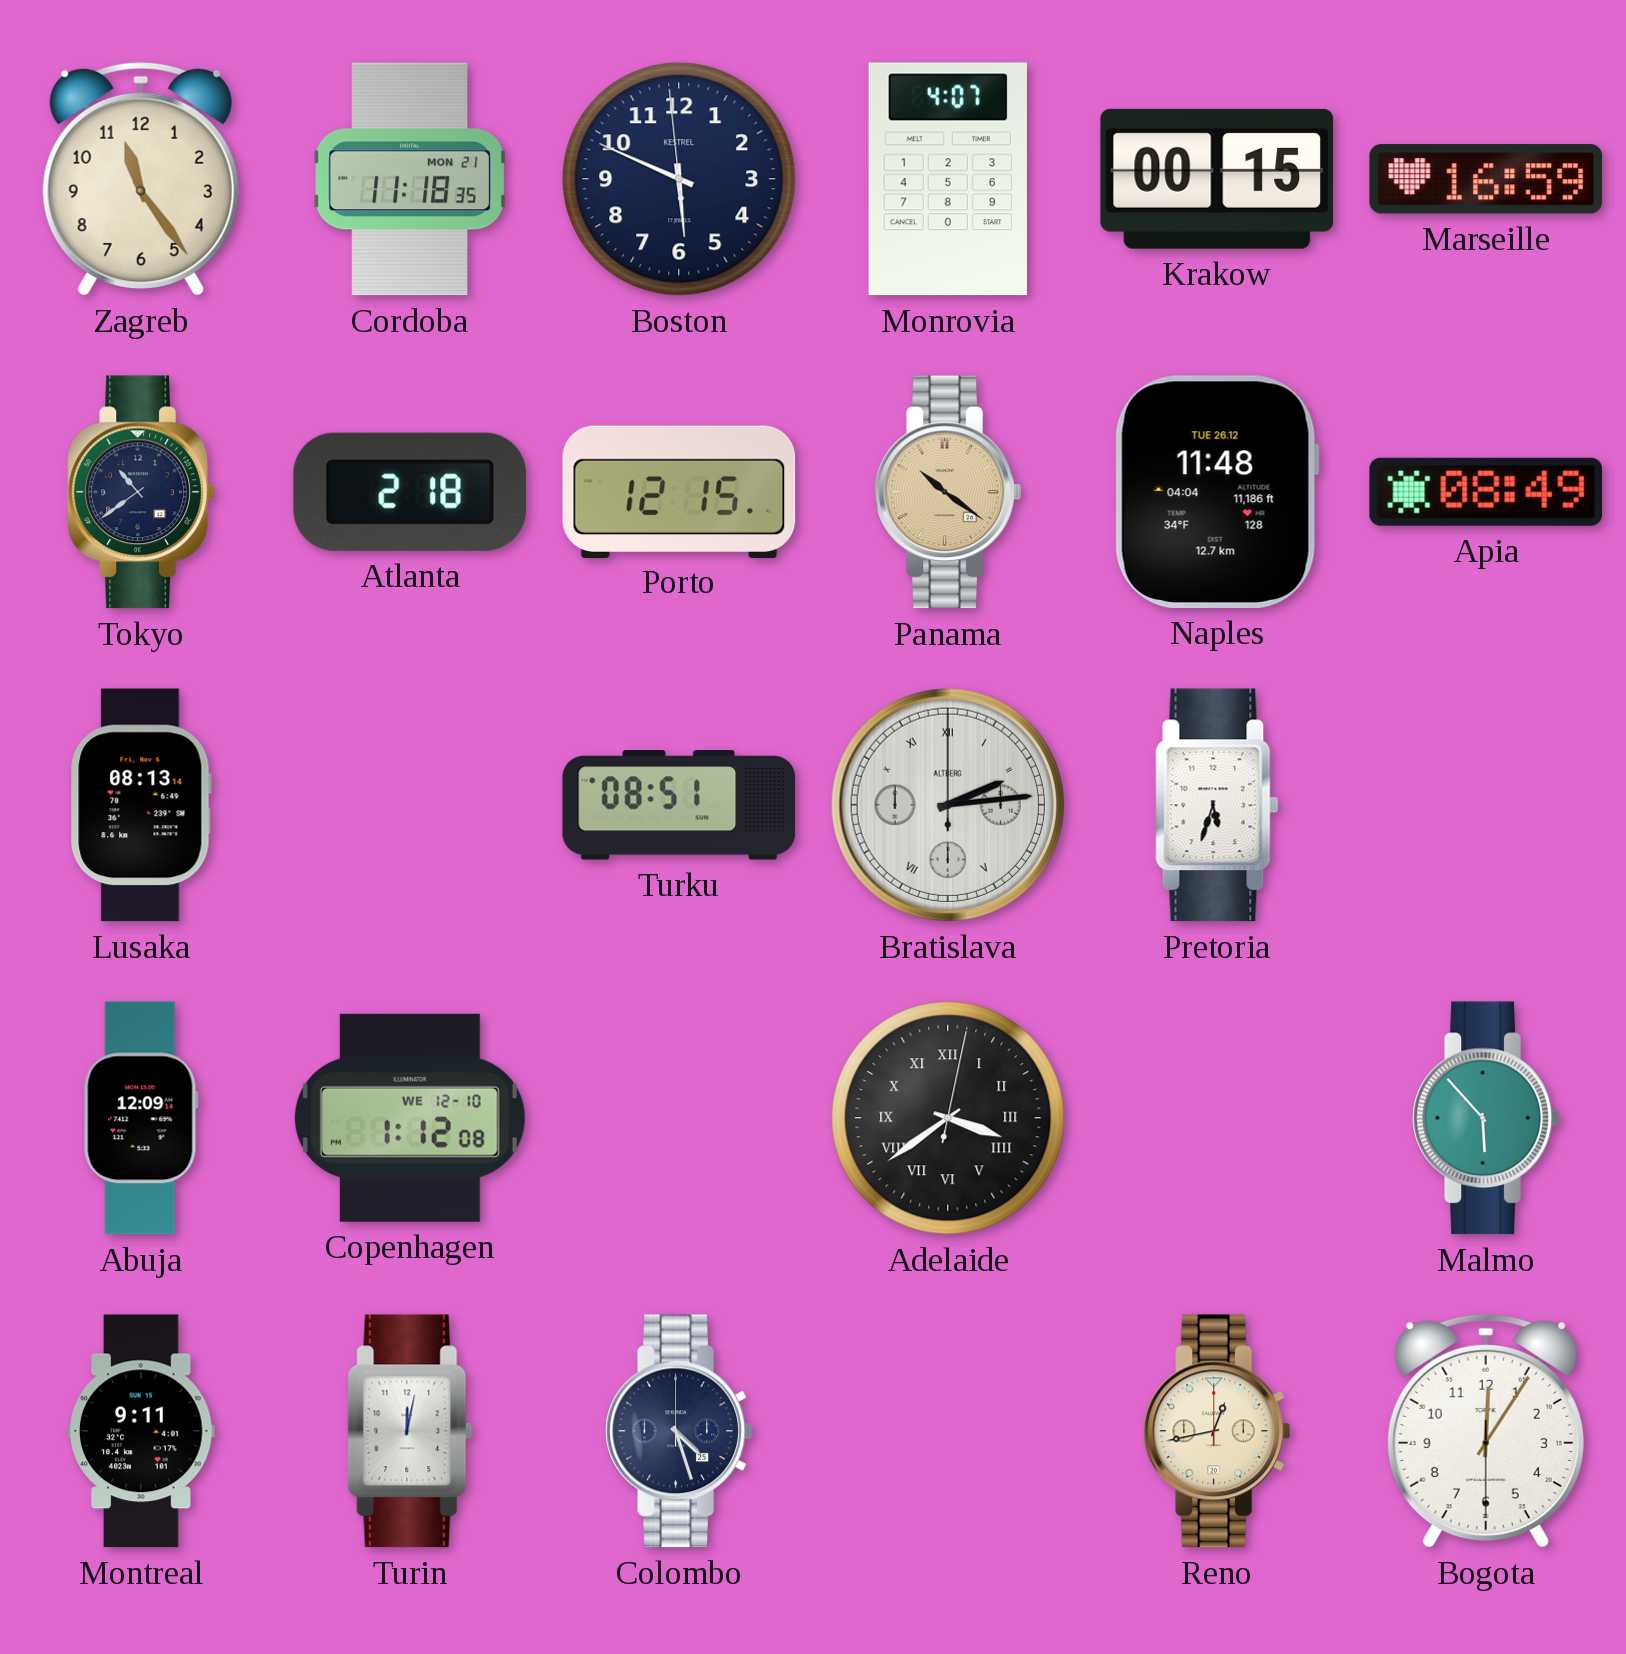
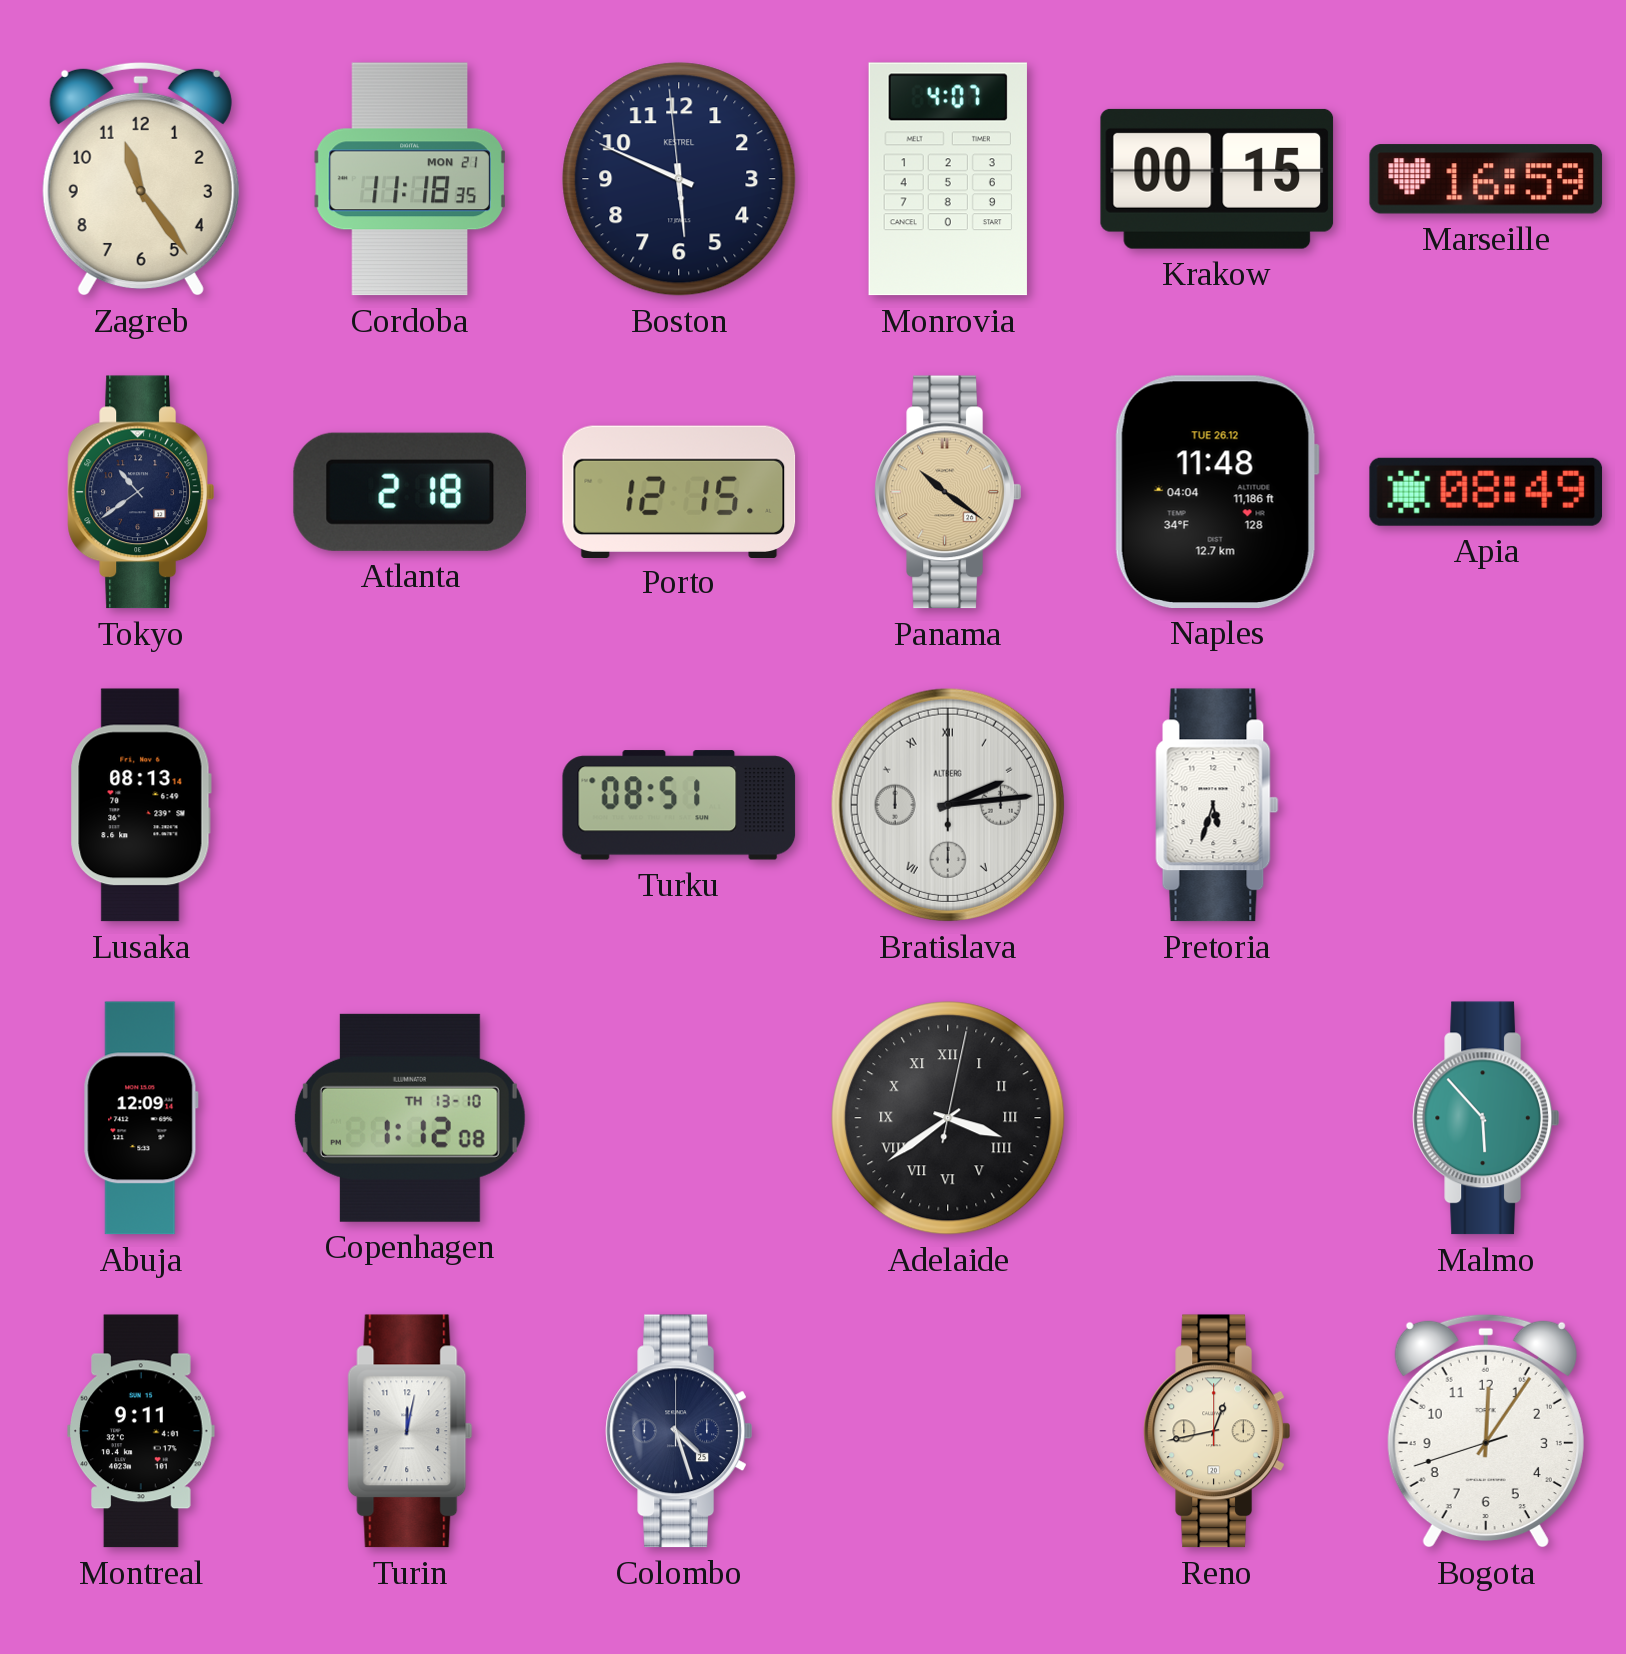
Copenhagen date: WE 12-10 -> TH 13-10
Bogota: 12:05:30 -> 12:05:42
